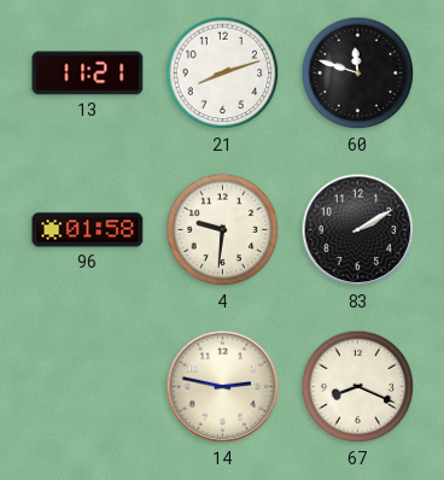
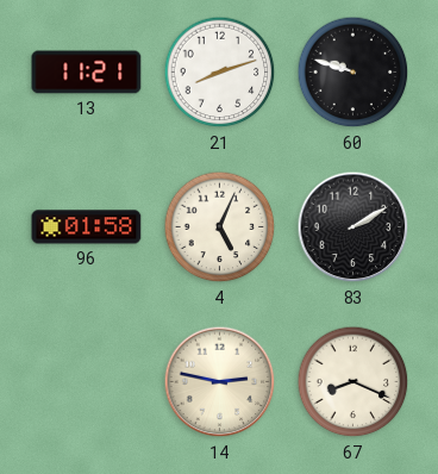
60: 11:48 -> 9:48
4: 9:31 -> 5:04
